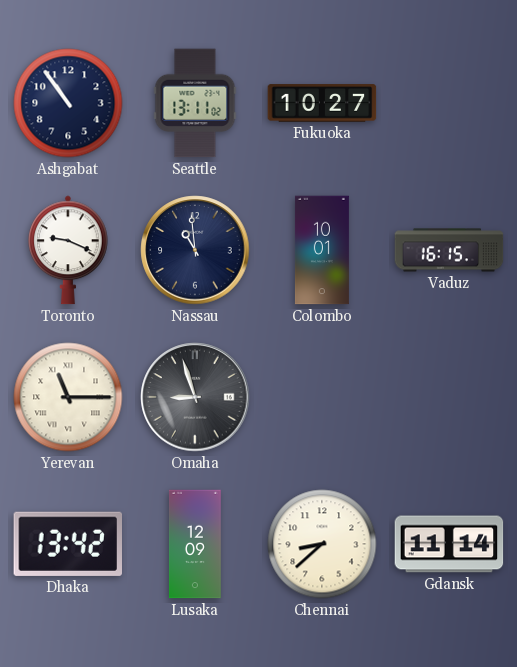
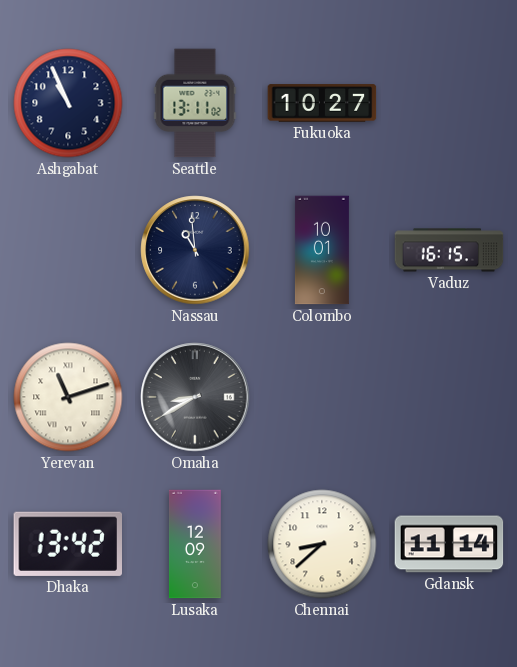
Ashgabat: 10:54 -> 10:56
Toronto: 9:19 -> none
Yerevan: 11:15 -> 11:12
Omaha: 8:57 -> 8:40
